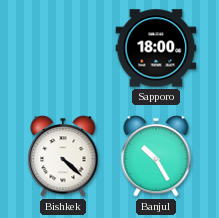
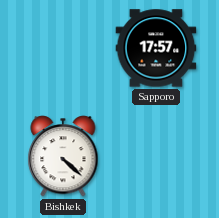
Sapporo: 18:00 -> 17:57
Banjul: 10:25 -> none
